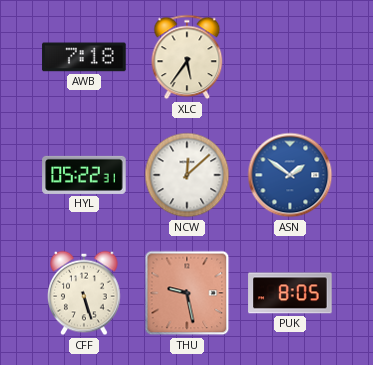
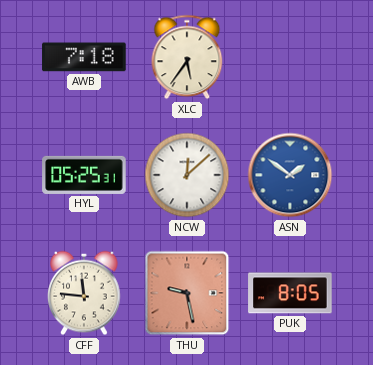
HYL: 05:22 -> 05:25
CFF: 5:27 -> 11:46
